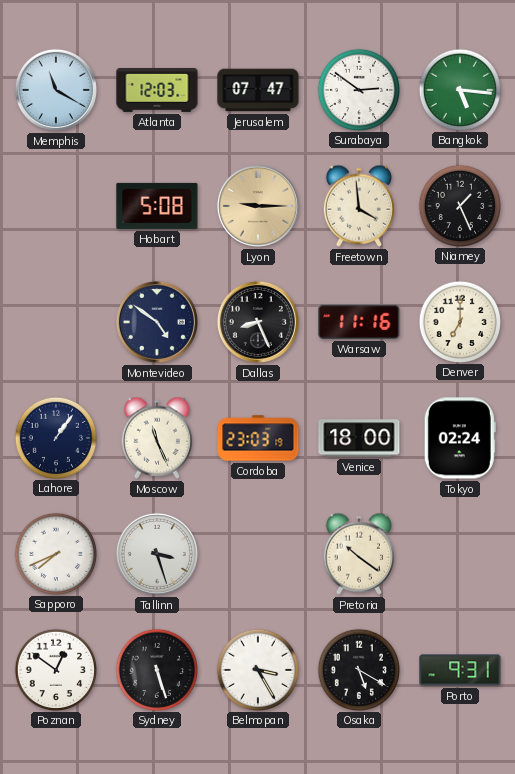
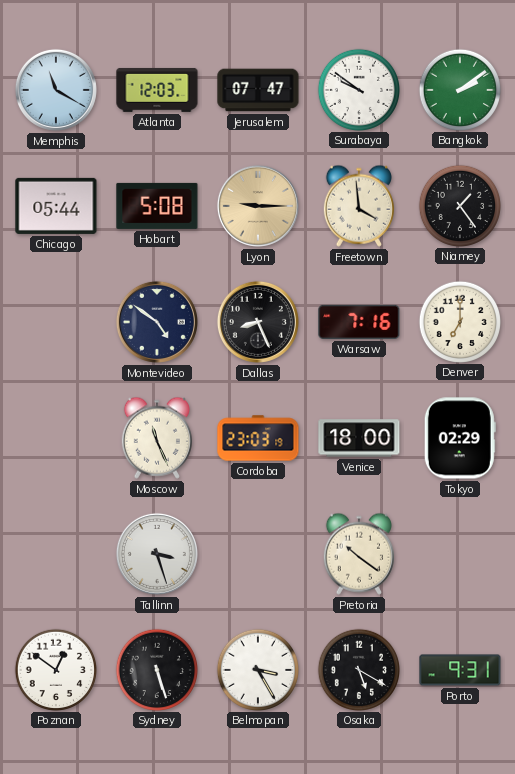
Surabaya: 2:51 -> 9:51
Bangkok: 5:16 -> 2:09
Chicago: none -> 05:44
Niamey: 1:26 -> 1:24
Warsaw: 11:16 -> 7:16
Lahore: 1:06 -> none
Tokyo: 02:24 -> 02:29
Sapporo: 7:41 -> none
